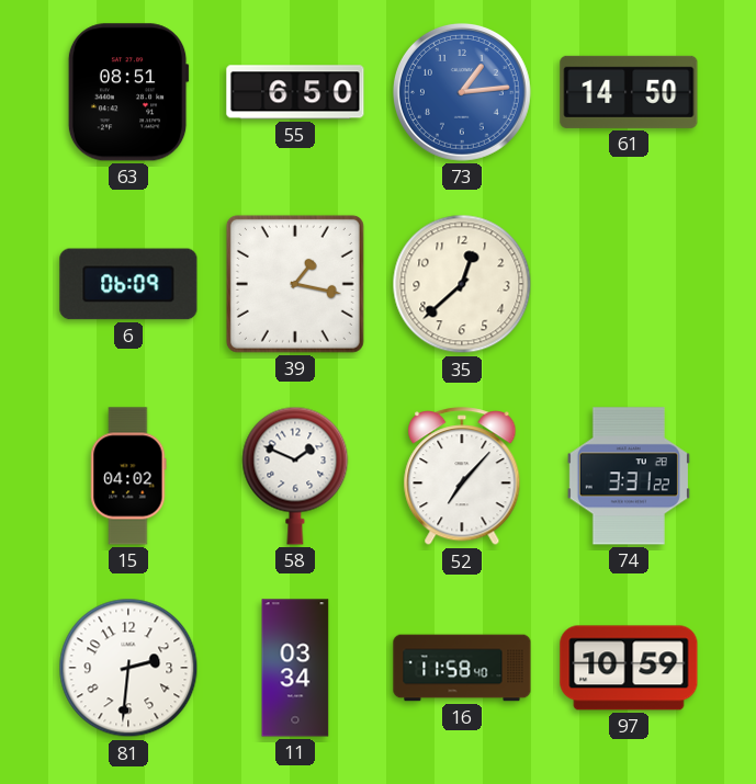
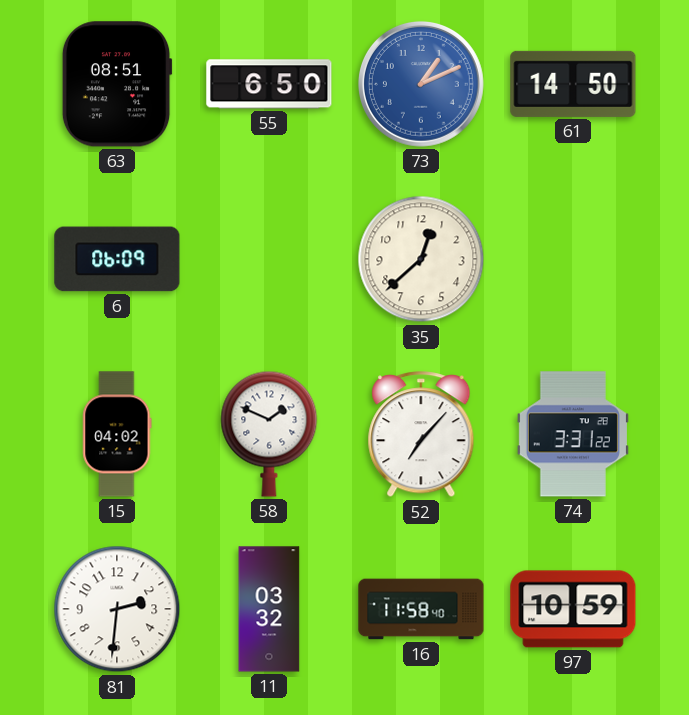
73: 1:14 -> 1:11
39: 1:17 -> none
11: 03:34 -> 03:32
